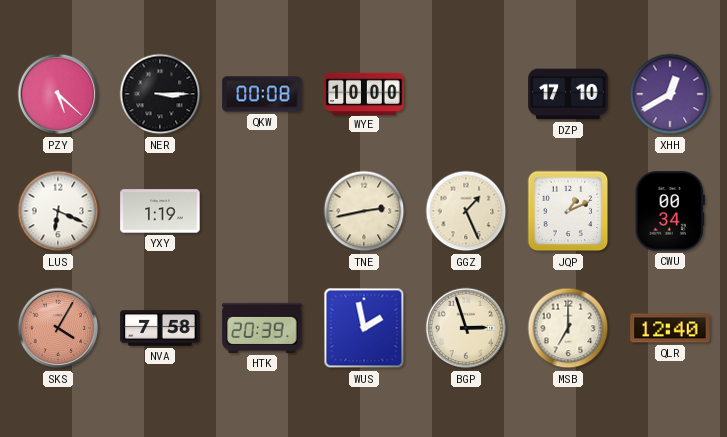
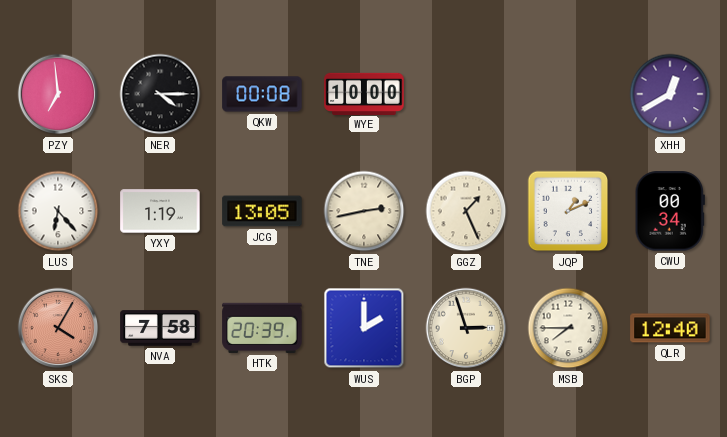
PZY: 5:22 -> 6:59
NER: 3:15 -> 4:15
DZP: 17:10 -> none
LUS: 6:19 -> 6:23
JCG: none -> 13:05
WUS: 1:58 -> 2:00
MSB: 7:00 -> 7:45
